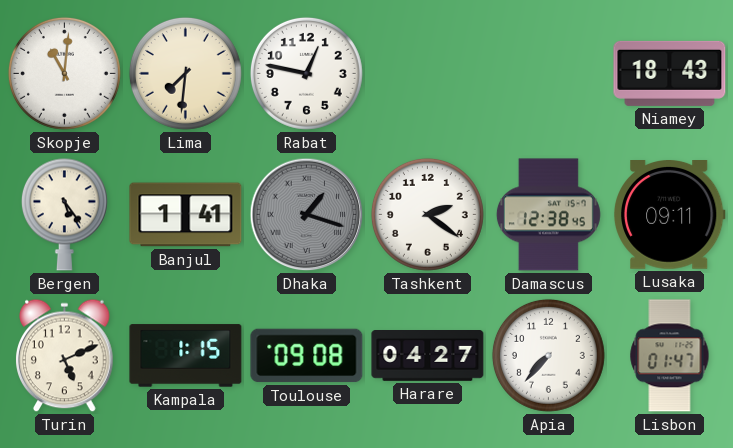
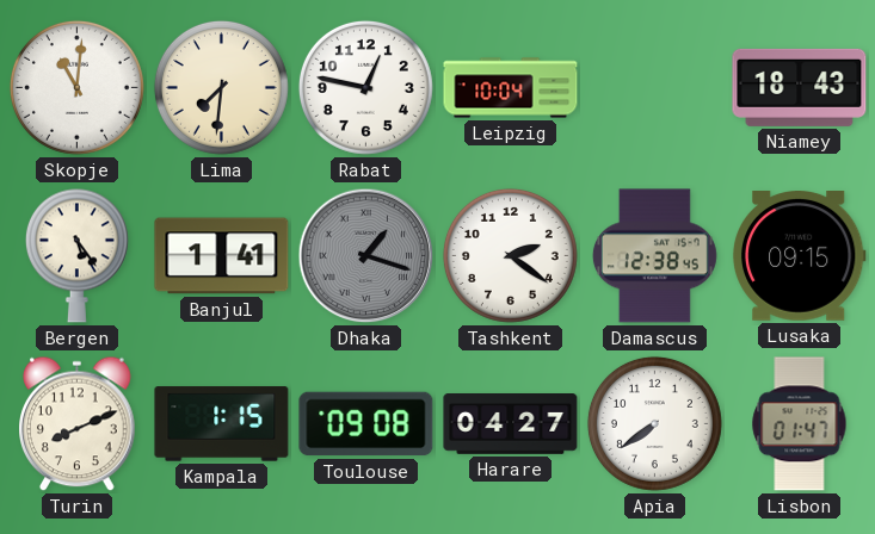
Leipzig: none -> 10:04
Lusaka: 09:11 -> 09:15
Turin: 5:11 -> 8:11
Apia: 7:37 -> 7:39
